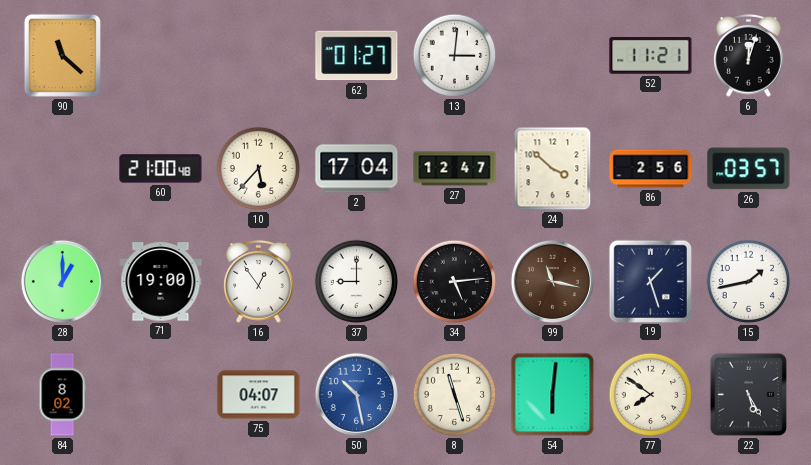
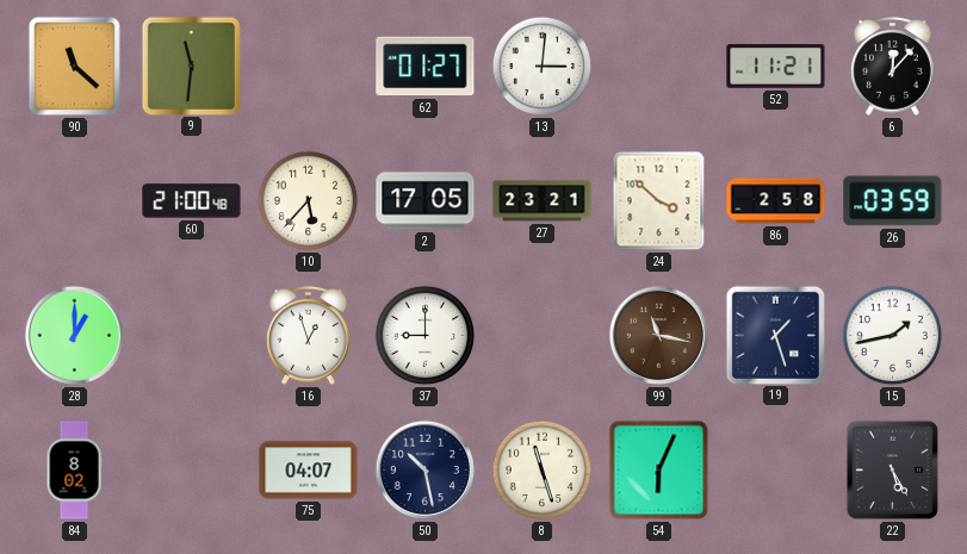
9: none -> 11:31
6: 12:03 -> 12:07
2: 17:04 -> 17:05
27: 12:47 -> 23:21
86: 2:56 -> 2:58
26: 03:57 -> 03:59
71: 19:00 -> none
16: 12:54 -> 12:57
34: 5:14 -> none
50 dial: blue -> navy
54: 6:01 -> 6:04
77: 7:51 -> none
